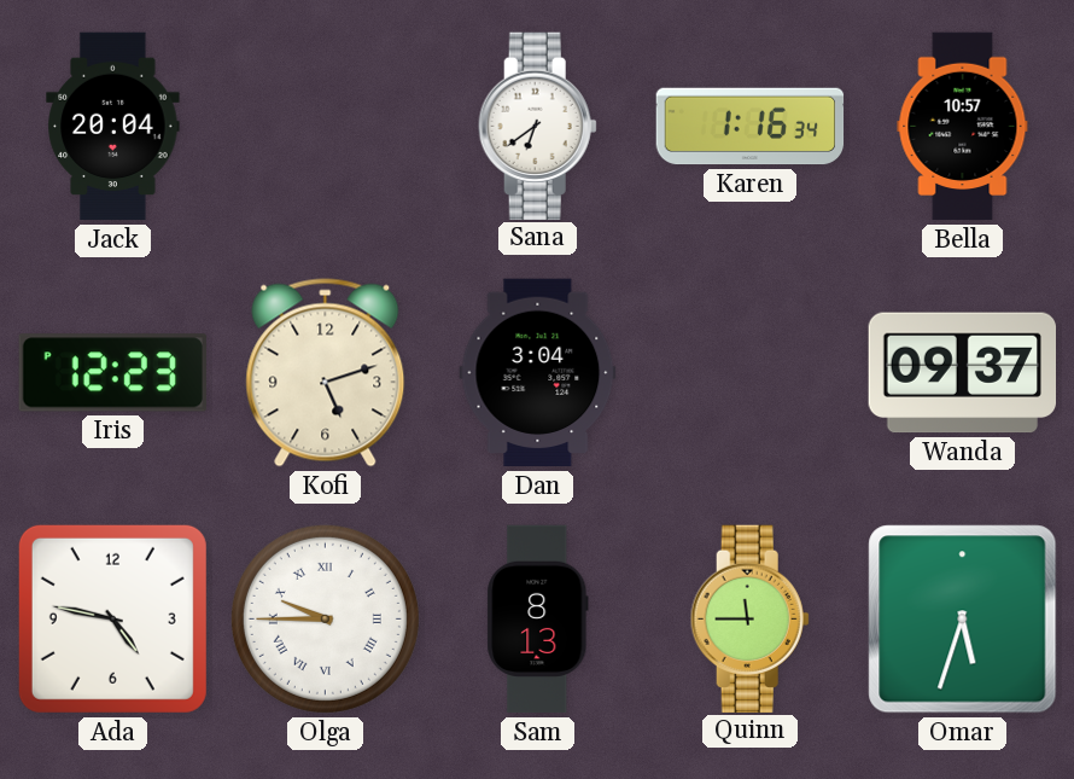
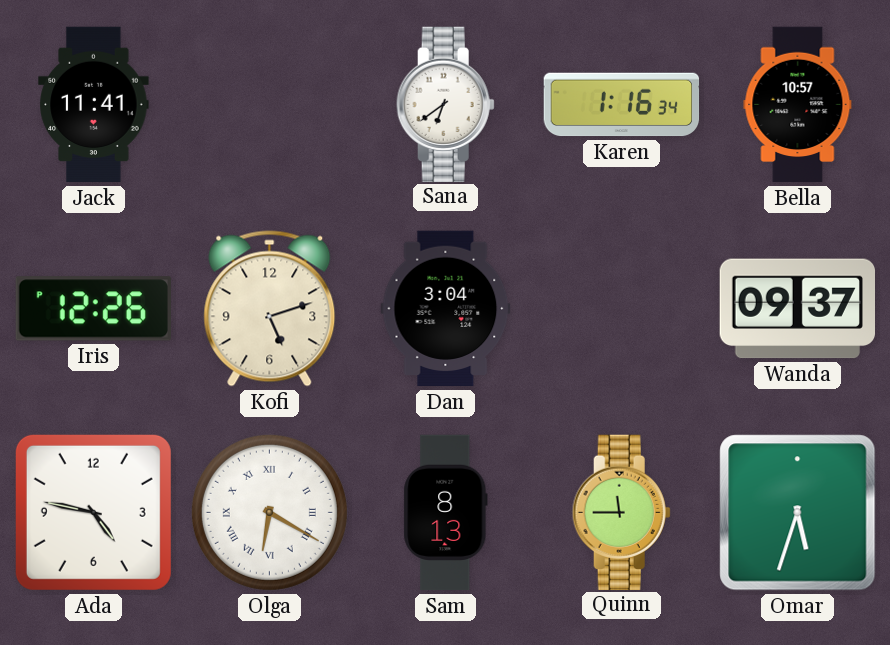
Jack: 20:04 -> 11:41
Iris: 12:23 -> 12:26
Olga: 9:45 -> 6:20
